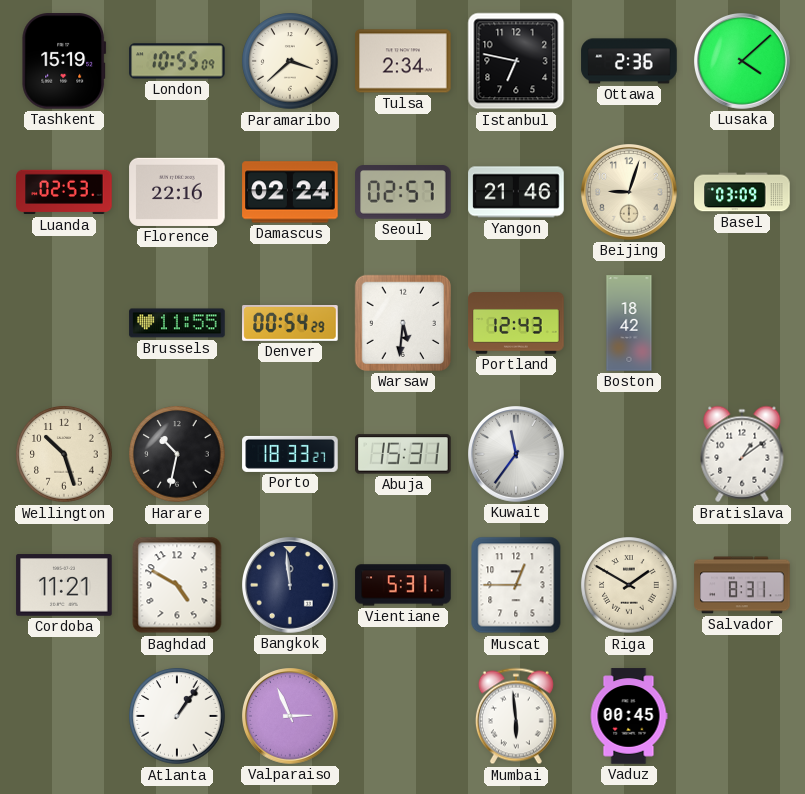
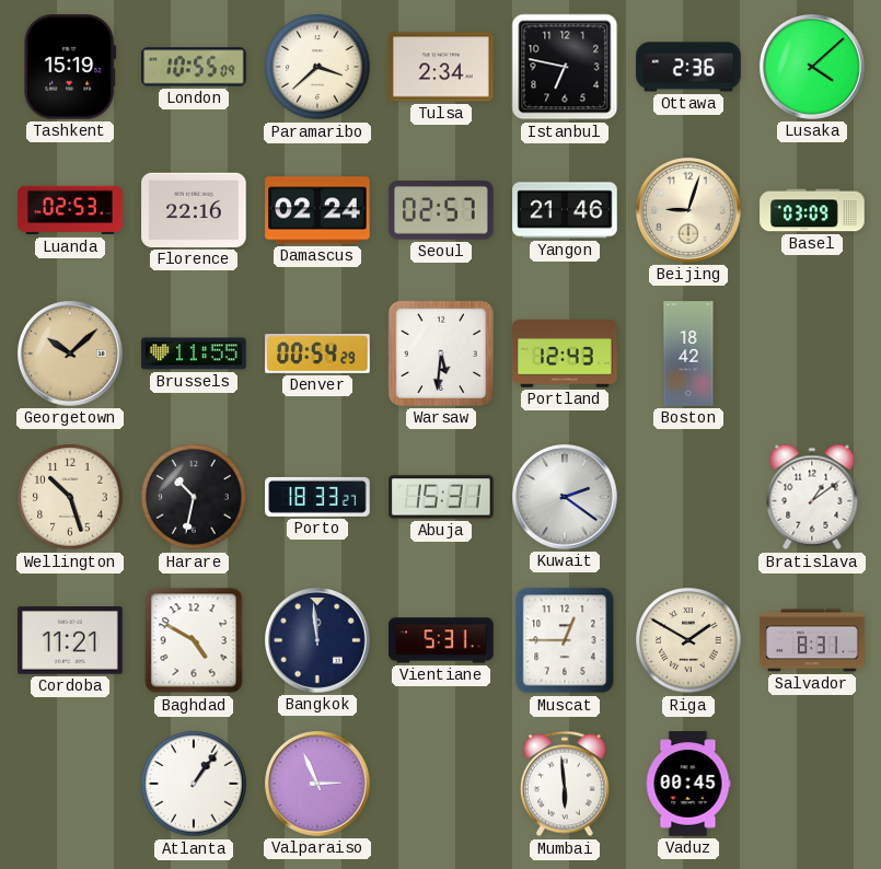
Georgetown: none -> 10:08
Kuwait: 11:36 -> 2:21
